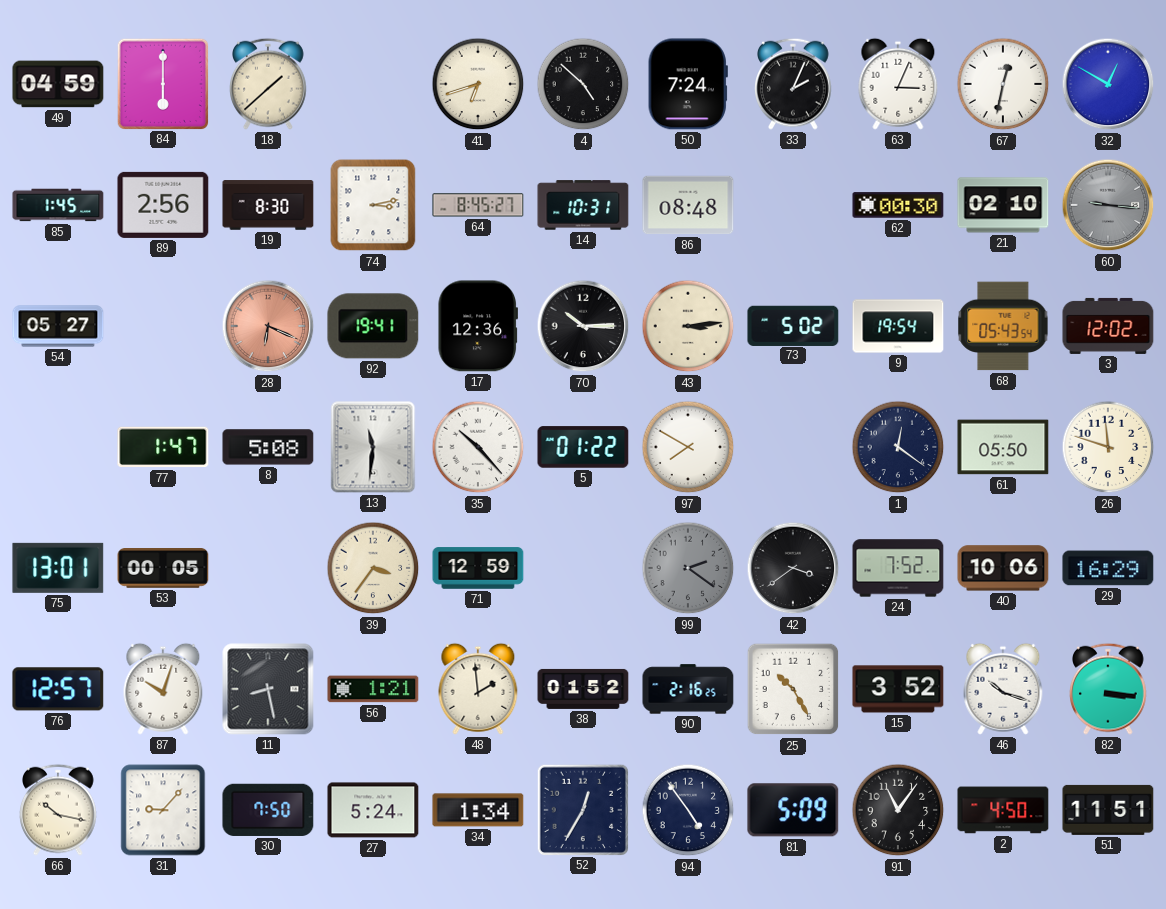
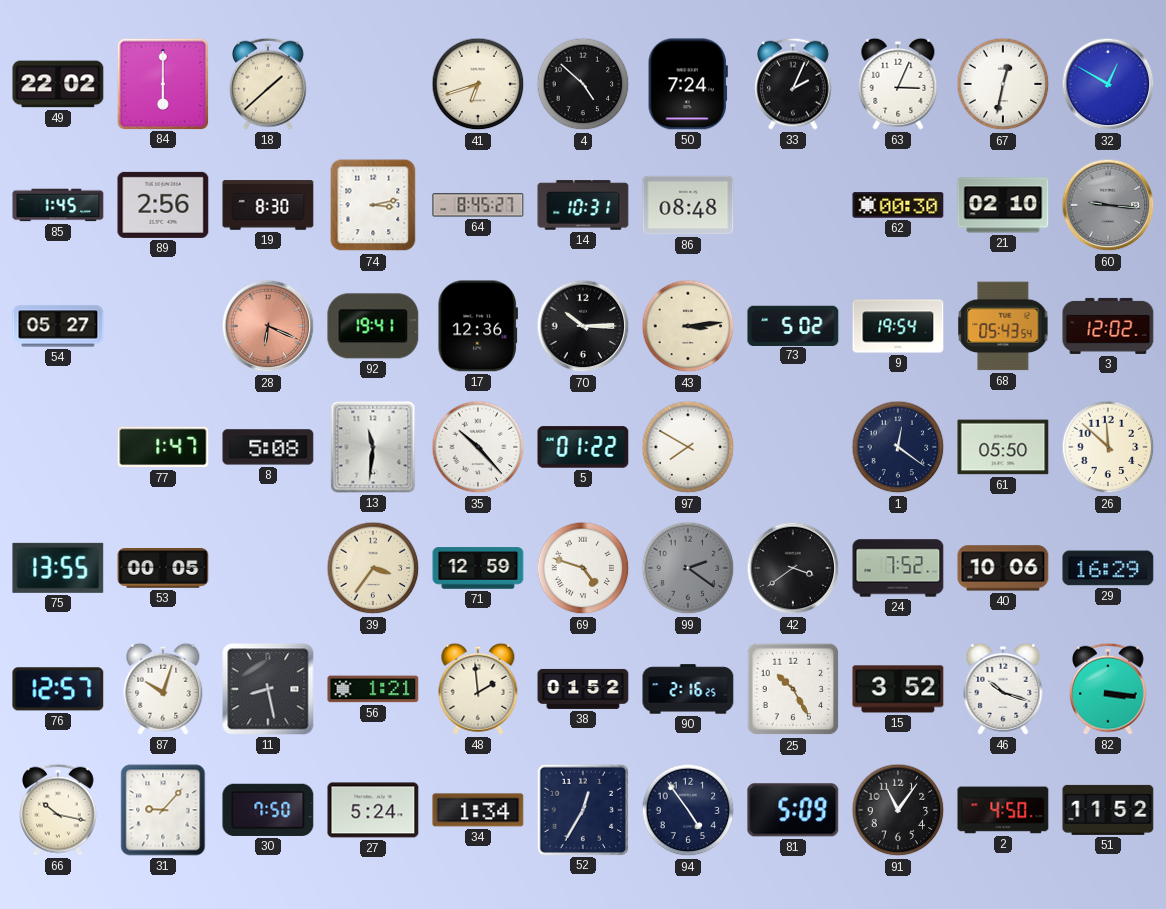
49: 04:59 -> 22:02
26: 11:48 -> 11:52
75: 13:01 -> 13:55
69: none -> 4:48
51: 11:51 -> 11:52
